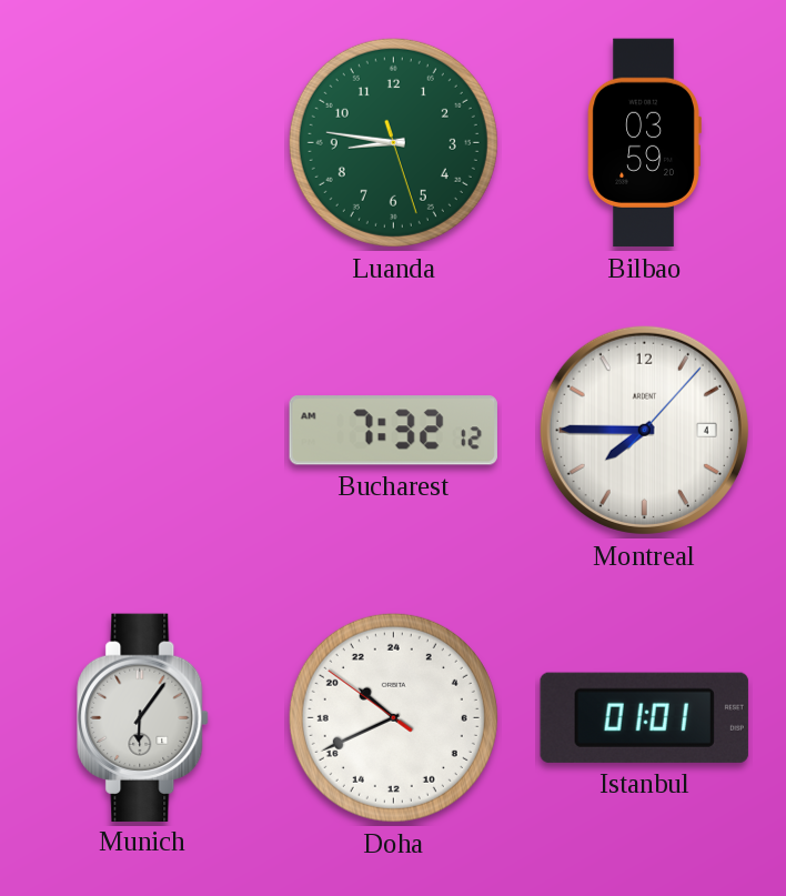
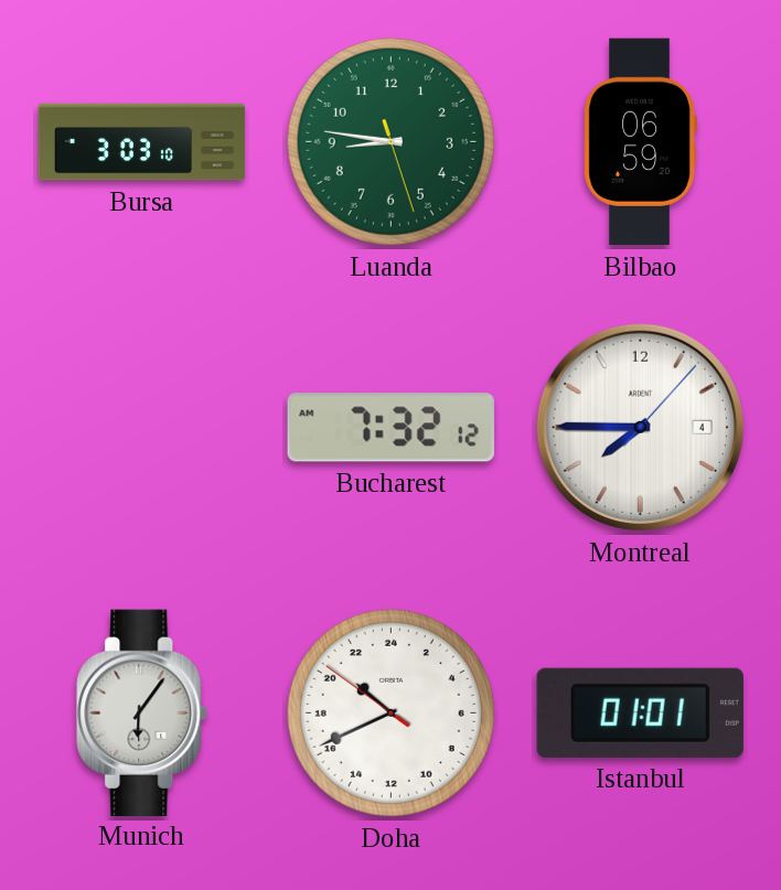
Bursa: none -> 3:03
Bilbao: 03:59 -> 06:59
